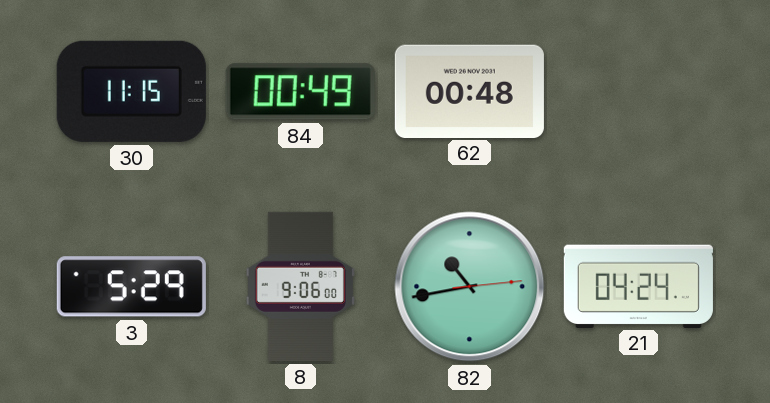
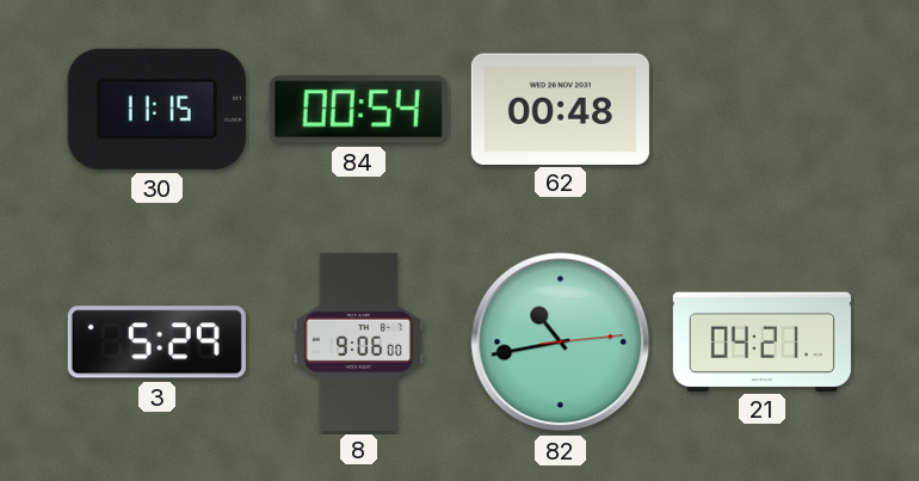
84: 00:49 -> 00:54
21: 04:24 -> 04:21
